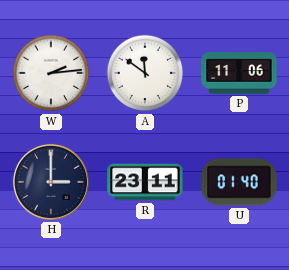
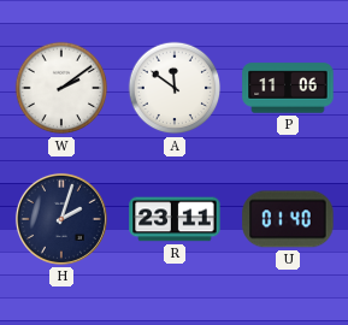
W: 2:14 -> 2:09
H: 3:00 -> 2:03
